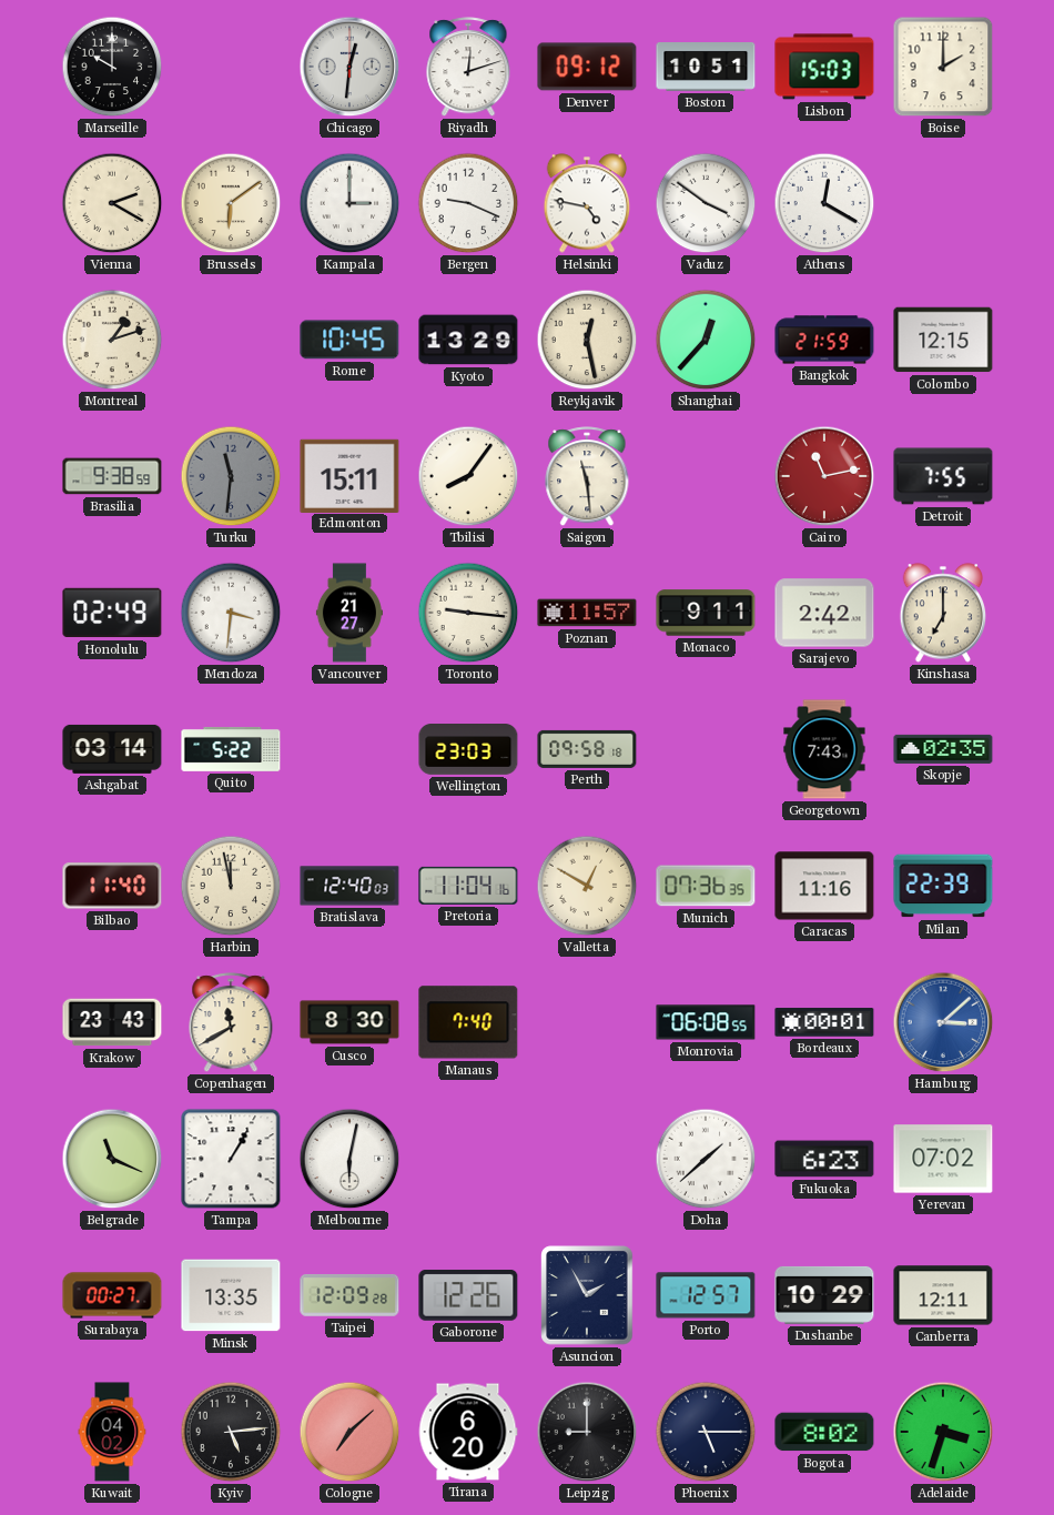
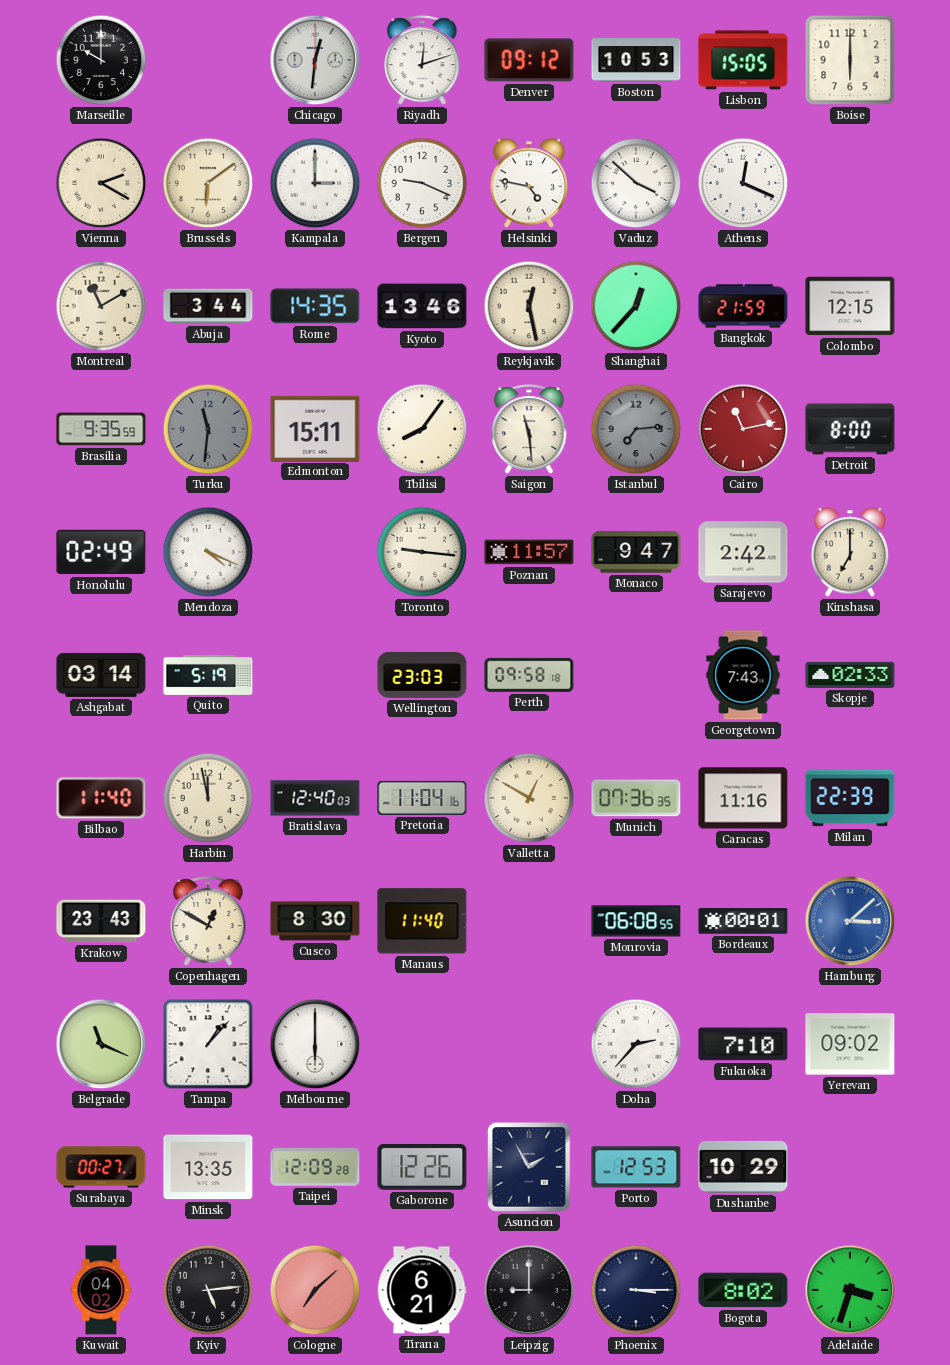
Boston: 10:51 -> 10:53
Lisbon: 15:03 -> 15:05
Boise: 2:00 -> 6:00
Vaduz: 3:51 -> 3:52
Athens: 12:20 -> 12:19
Montreal: 1:12 -> 11:10
Abuja: none -> 3:44
Rome: 10:45 -> 14:35
Kyoto: 13:29 -> 13:46
Brasilia: 9:38 -> 9:35
Istanbul: none -> 7:14
Detroit: 7:55 -> 8:00
Mendoza: 3:31 -> 4:19
Vancouver: 21:27 -> none
Monaco: 9:11 -> 9:47
Quito: 5:22 -> 5:19
Skopje: 02:35 -> 02:33
Copenhagen: 11:40 -> 12:50
Manaus: 7:40 -> 11:40
Tampa: 1:05 -> 1:07
Melbourne: 6:02 -> 6:00
Doha: 1:38 -> 2:37
Fukuoka: 6:23 -> 7:10
Yerevan: 07:02 -> 09:02
Porto: 12:57 -> 12:53
Canberra: 12:11 -> none
Tirana: 6:20 -> 6:21
Phoenix: 5:15 -> 3:15
